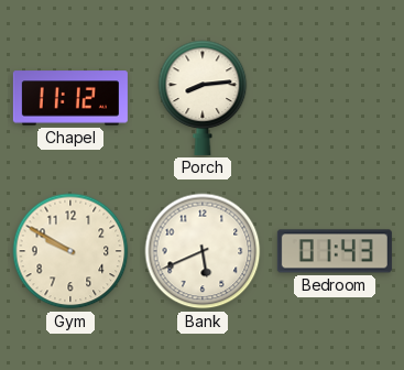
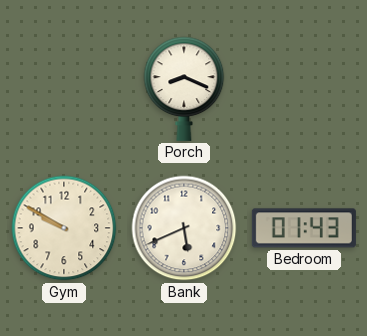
Chapel: 11:12 -> none
Porch: 8:14 -> 8:19
